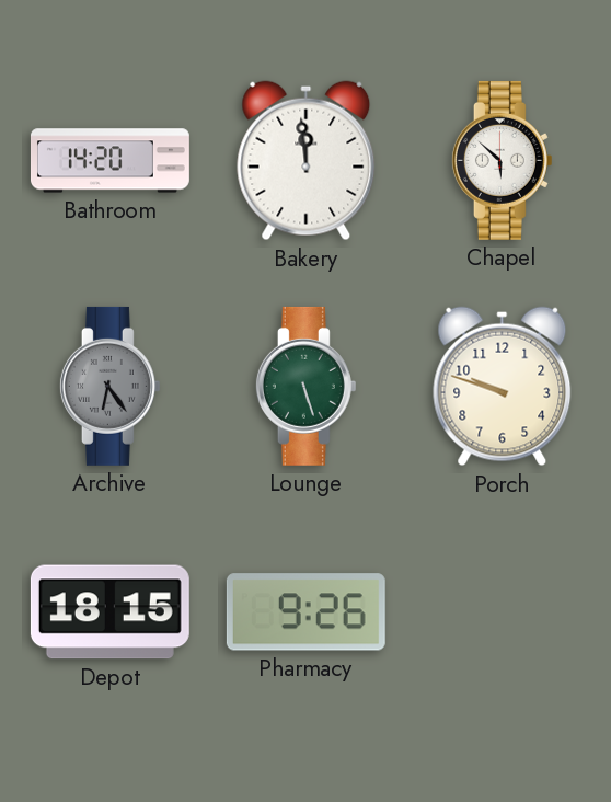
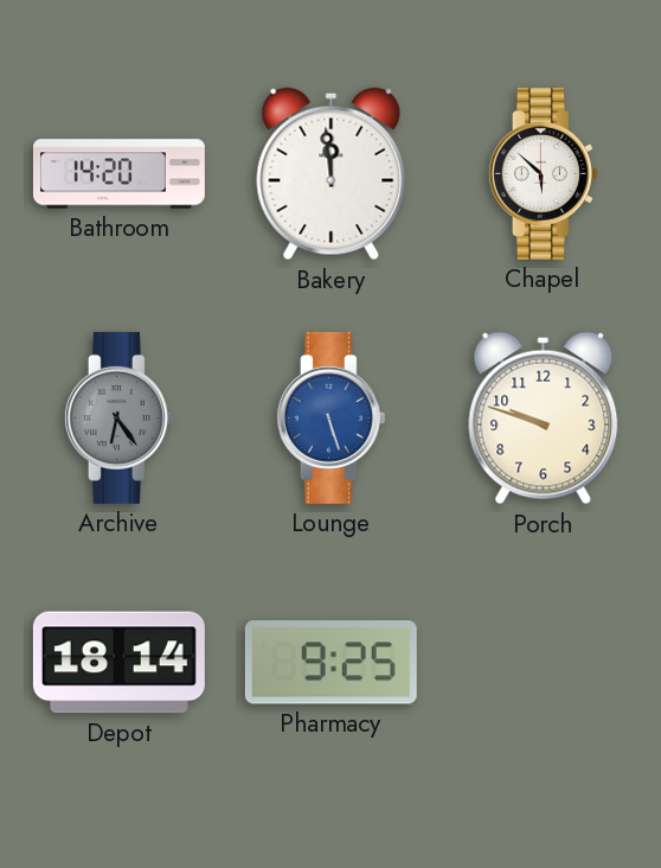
Lounge dial: green -> blue
Depot: 18:15 -> 18:14
Pharmacy: 9:26 -> 9:25
